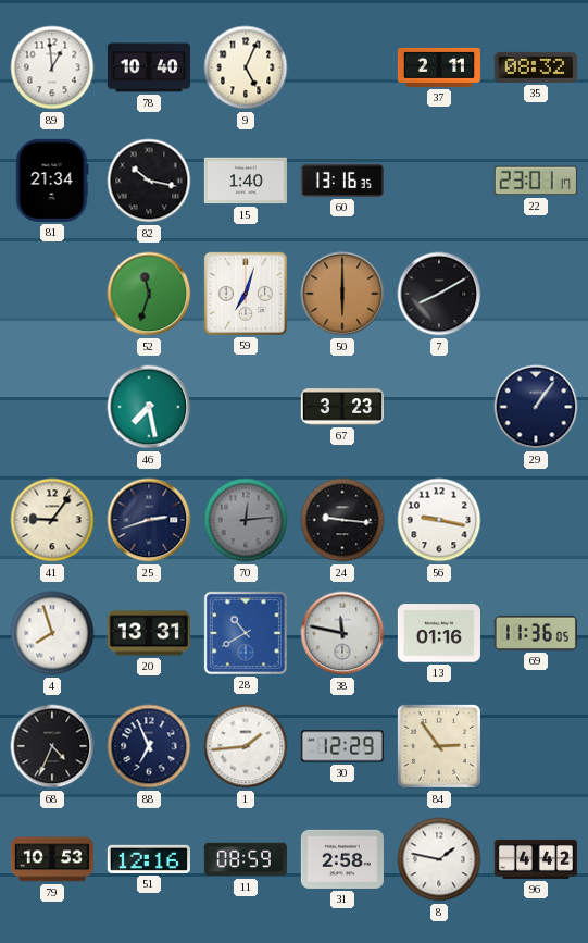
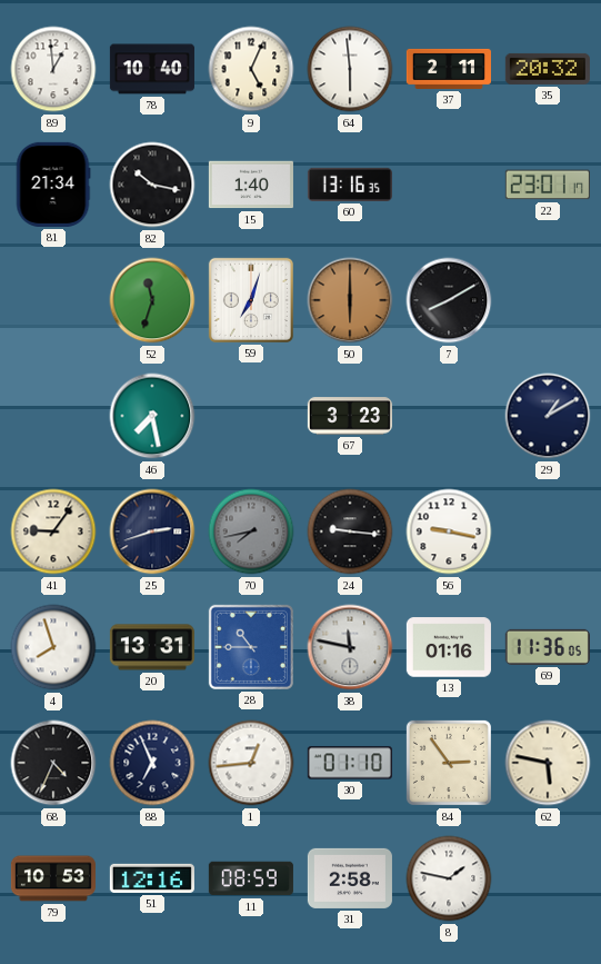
64: none -> 5:59
35: 08:32 -> 20:32
29: 1:06 -> 1:10
70: 12:14 -> 7:43
28: 10:40 -> 10:45
1: 1:44 -> 12:44
30: 12:29 -> 01:10
62: none -> 5:47
96: 4:42 -> none
